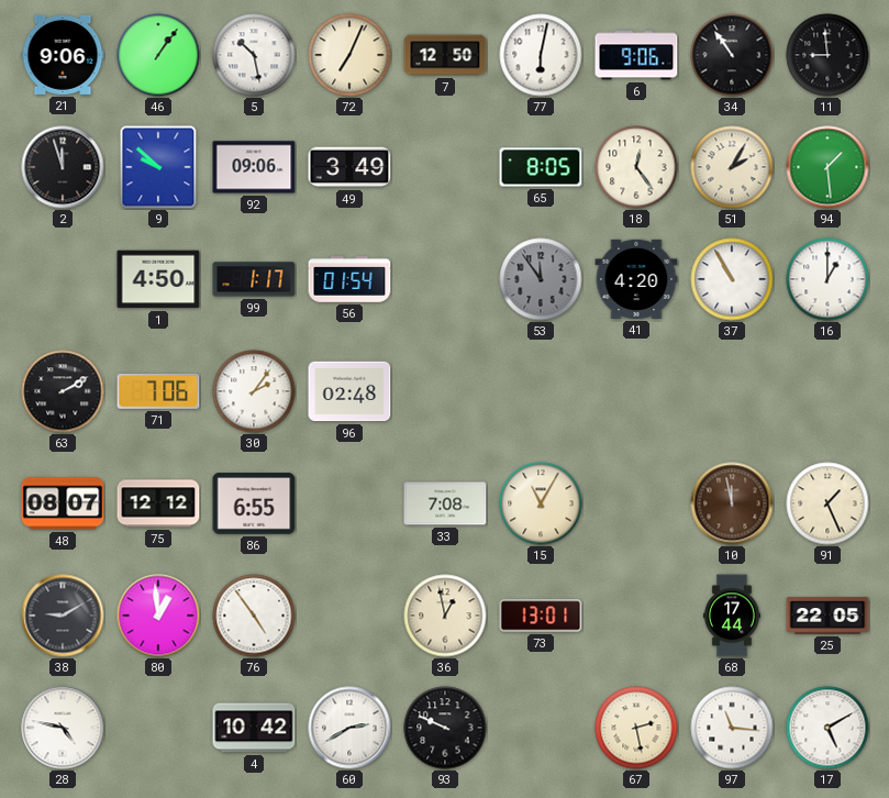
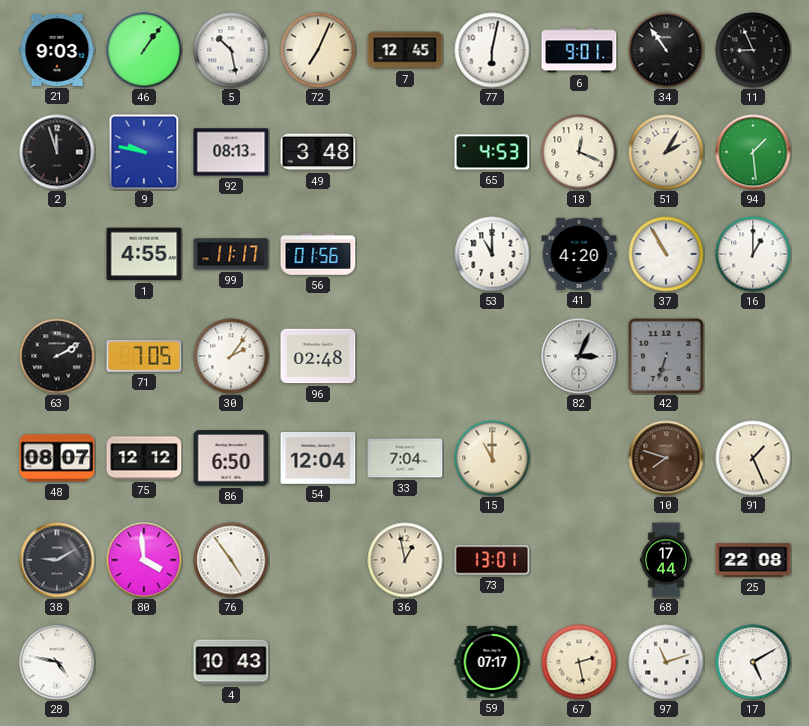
21: 9:06 -> 9:03
7: 12:50 -> 12:45
6: 9:06 -> 9:01
11: 8:59 -> 8:56
9: 9:52 -> 9:47
92: 09:06 -> 08:13
49: 3:49 -> 3:48
65: 8:05 -> 4:53
18: 12:24 -> 12:19
1: 4:50 -> 4:55
99: 1:17 -> 11:17
56: 01:54 -> 01:56
53: 11:54 -> 11:00
53 dial: grey -> white
71: 7:06 -> 7:05
82: none -> 3:04
42: none -> 6:33
86: 6:55 -> 6:50
54: none -> 12:04
33: 7:08 -> 7:04
15: 11:05 -> 11:00
10: 11:58 -> 7:48
80: 12:59 -> 3:59
25: 22:05 -> 22:08
4: 10:42 -> 10:43
60: 2:40 -> none
93: 9:49 -> none
59: none -> 07:17
97: 11:16 -> 11:12
